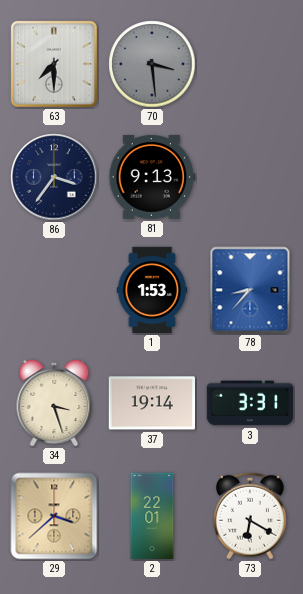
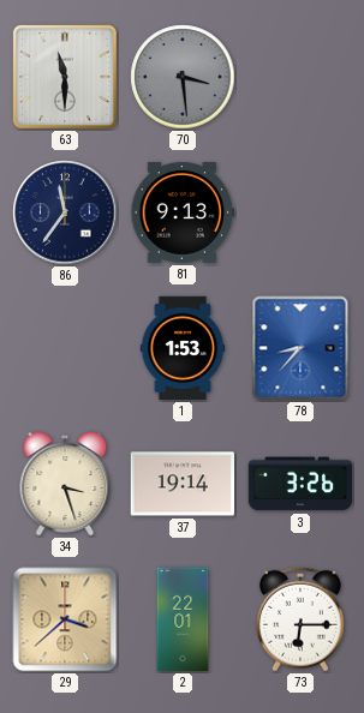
63: 7:30 -> 11:30
86: 3:36 -> 11:36
3: 3:31 -> 3:26
73: 6:20 -> 6:15
